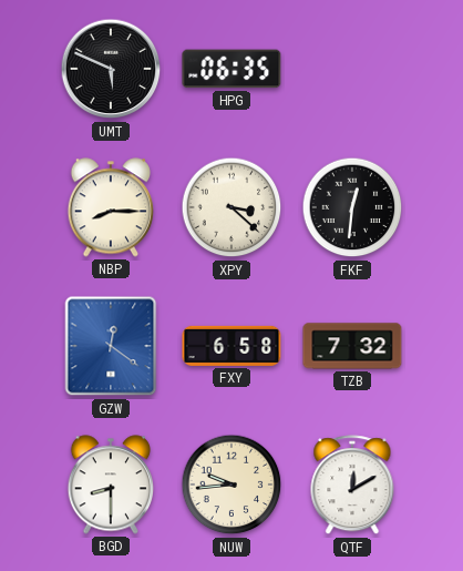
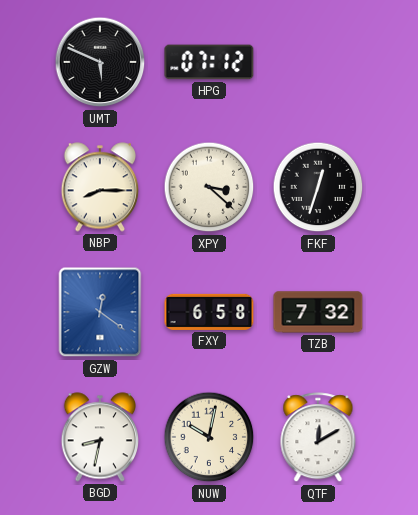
HPG: 06:35 -> 07:12
FKF: 12:31 -> 12:33
BGD: 8:30 -> 8:32
NUW: 9:44 -> 10:02
